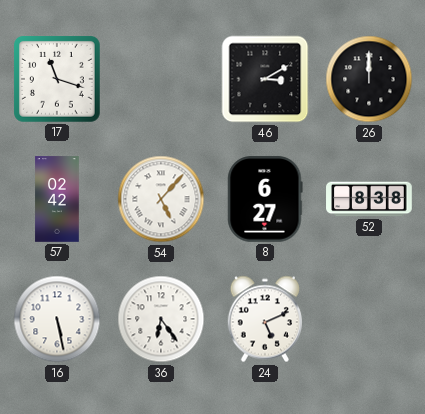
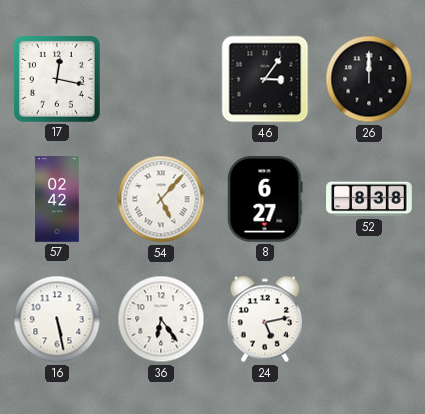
17: 11:18 -> 12:17
46: 3:10 -> 3:06
24: 5:11 -> 5:13
